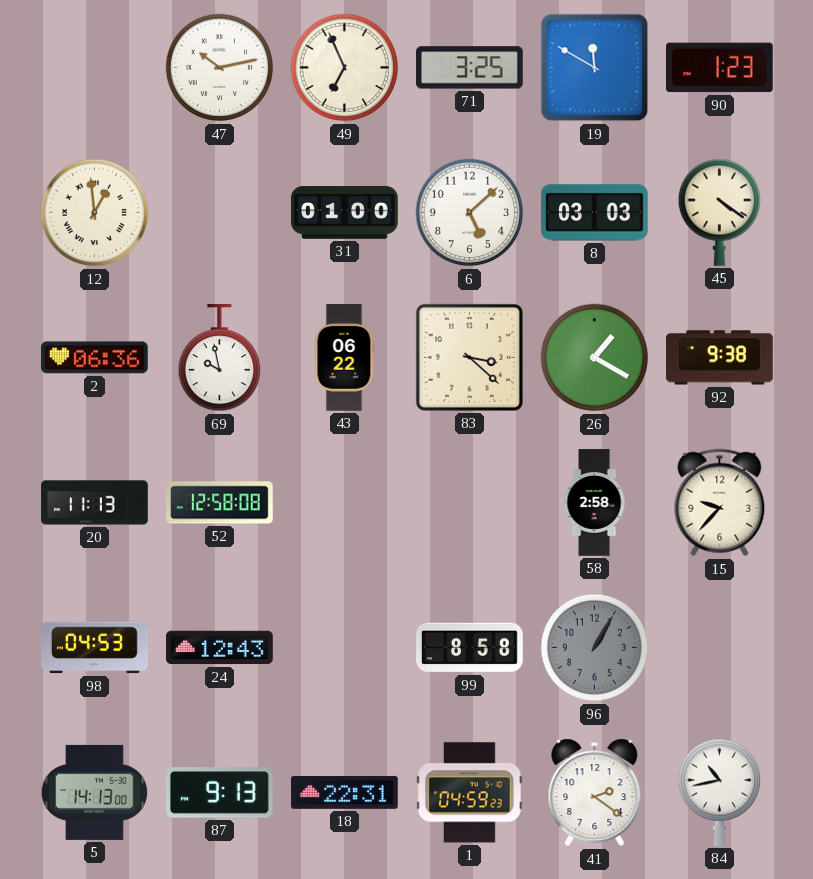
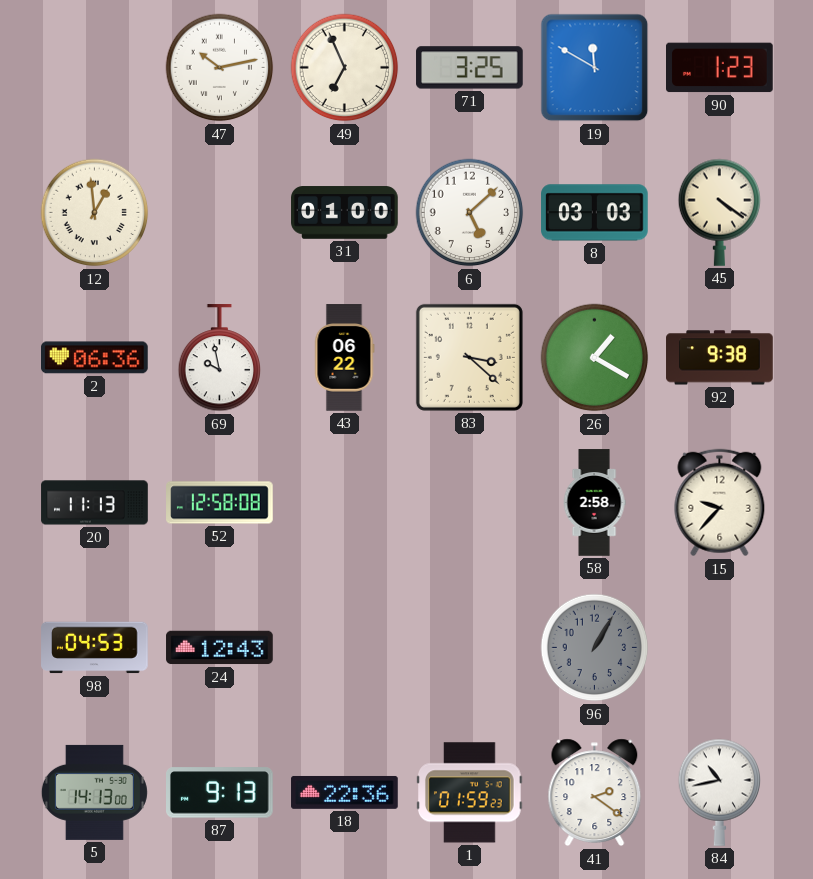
99: 8:58 -> none
18: 22:31 -> 22:36
1: 04:59 -> 01:59
